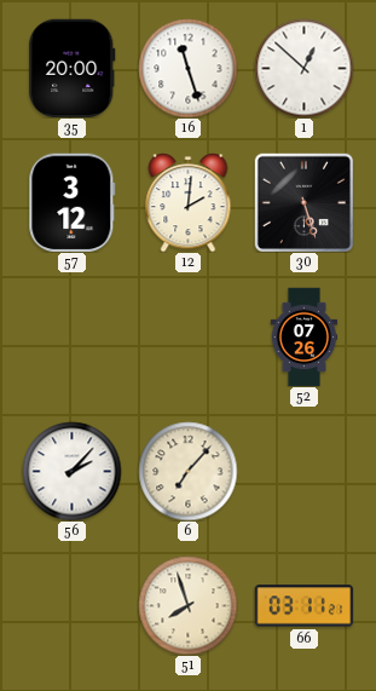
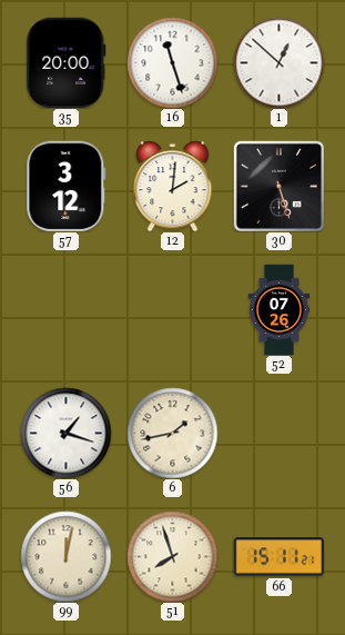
56: 2:07 -> 1:18
6: 7:07 -> 1:43
99: none -> 12:02
66: 03:11 -> 15:11
